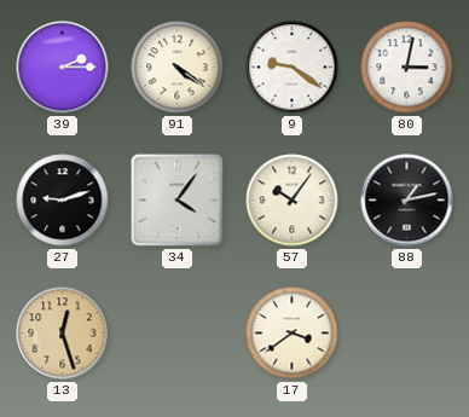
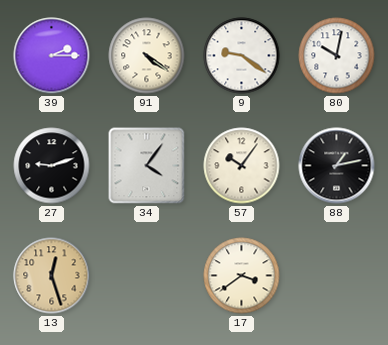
80: 3:02 -> 10:02
